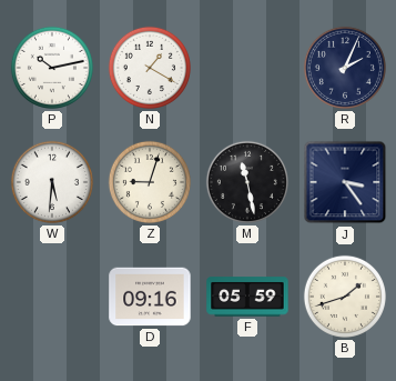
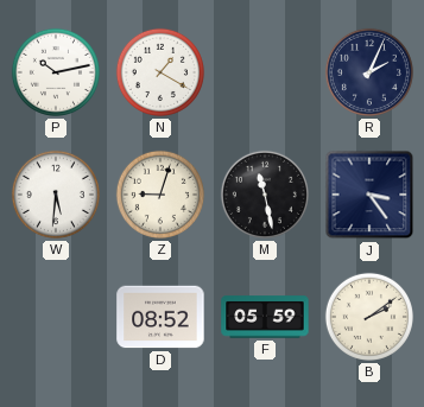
D: 09:16 -> 08:52
B: 1:42 -> 2:09
